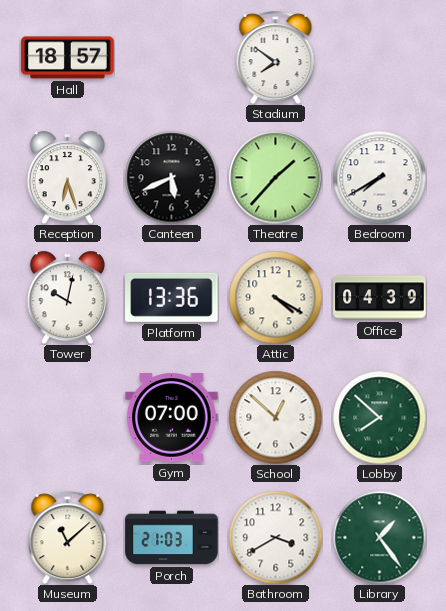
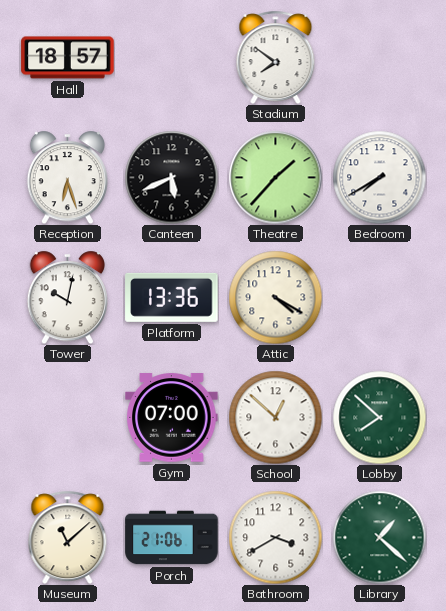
Office: 04:39 -> none
Porch: 21:03 -> 21:06
Library: 1:24 -> 1:22
